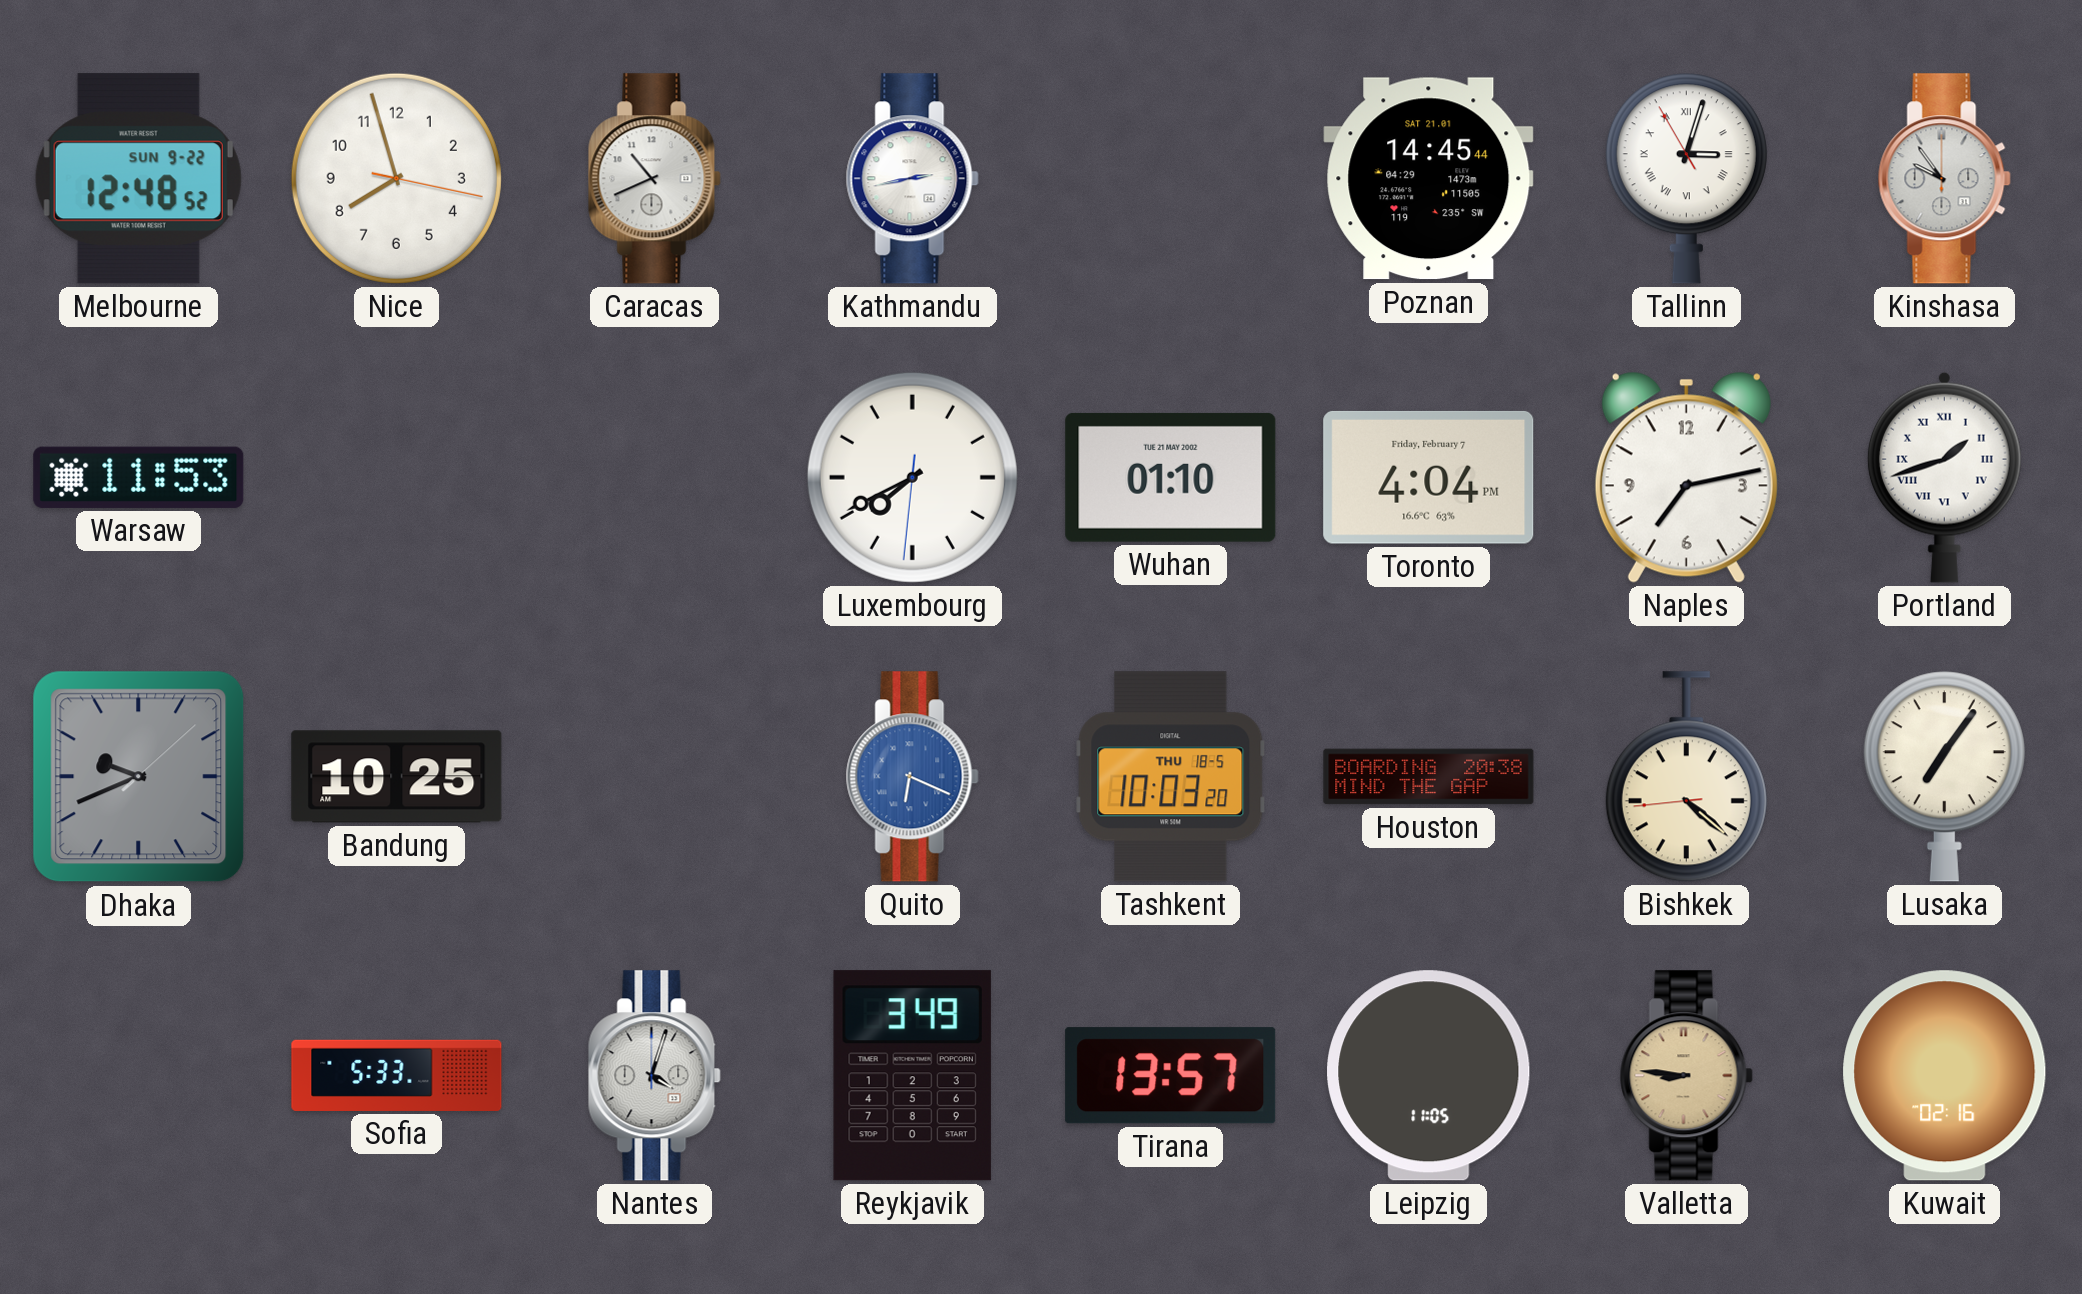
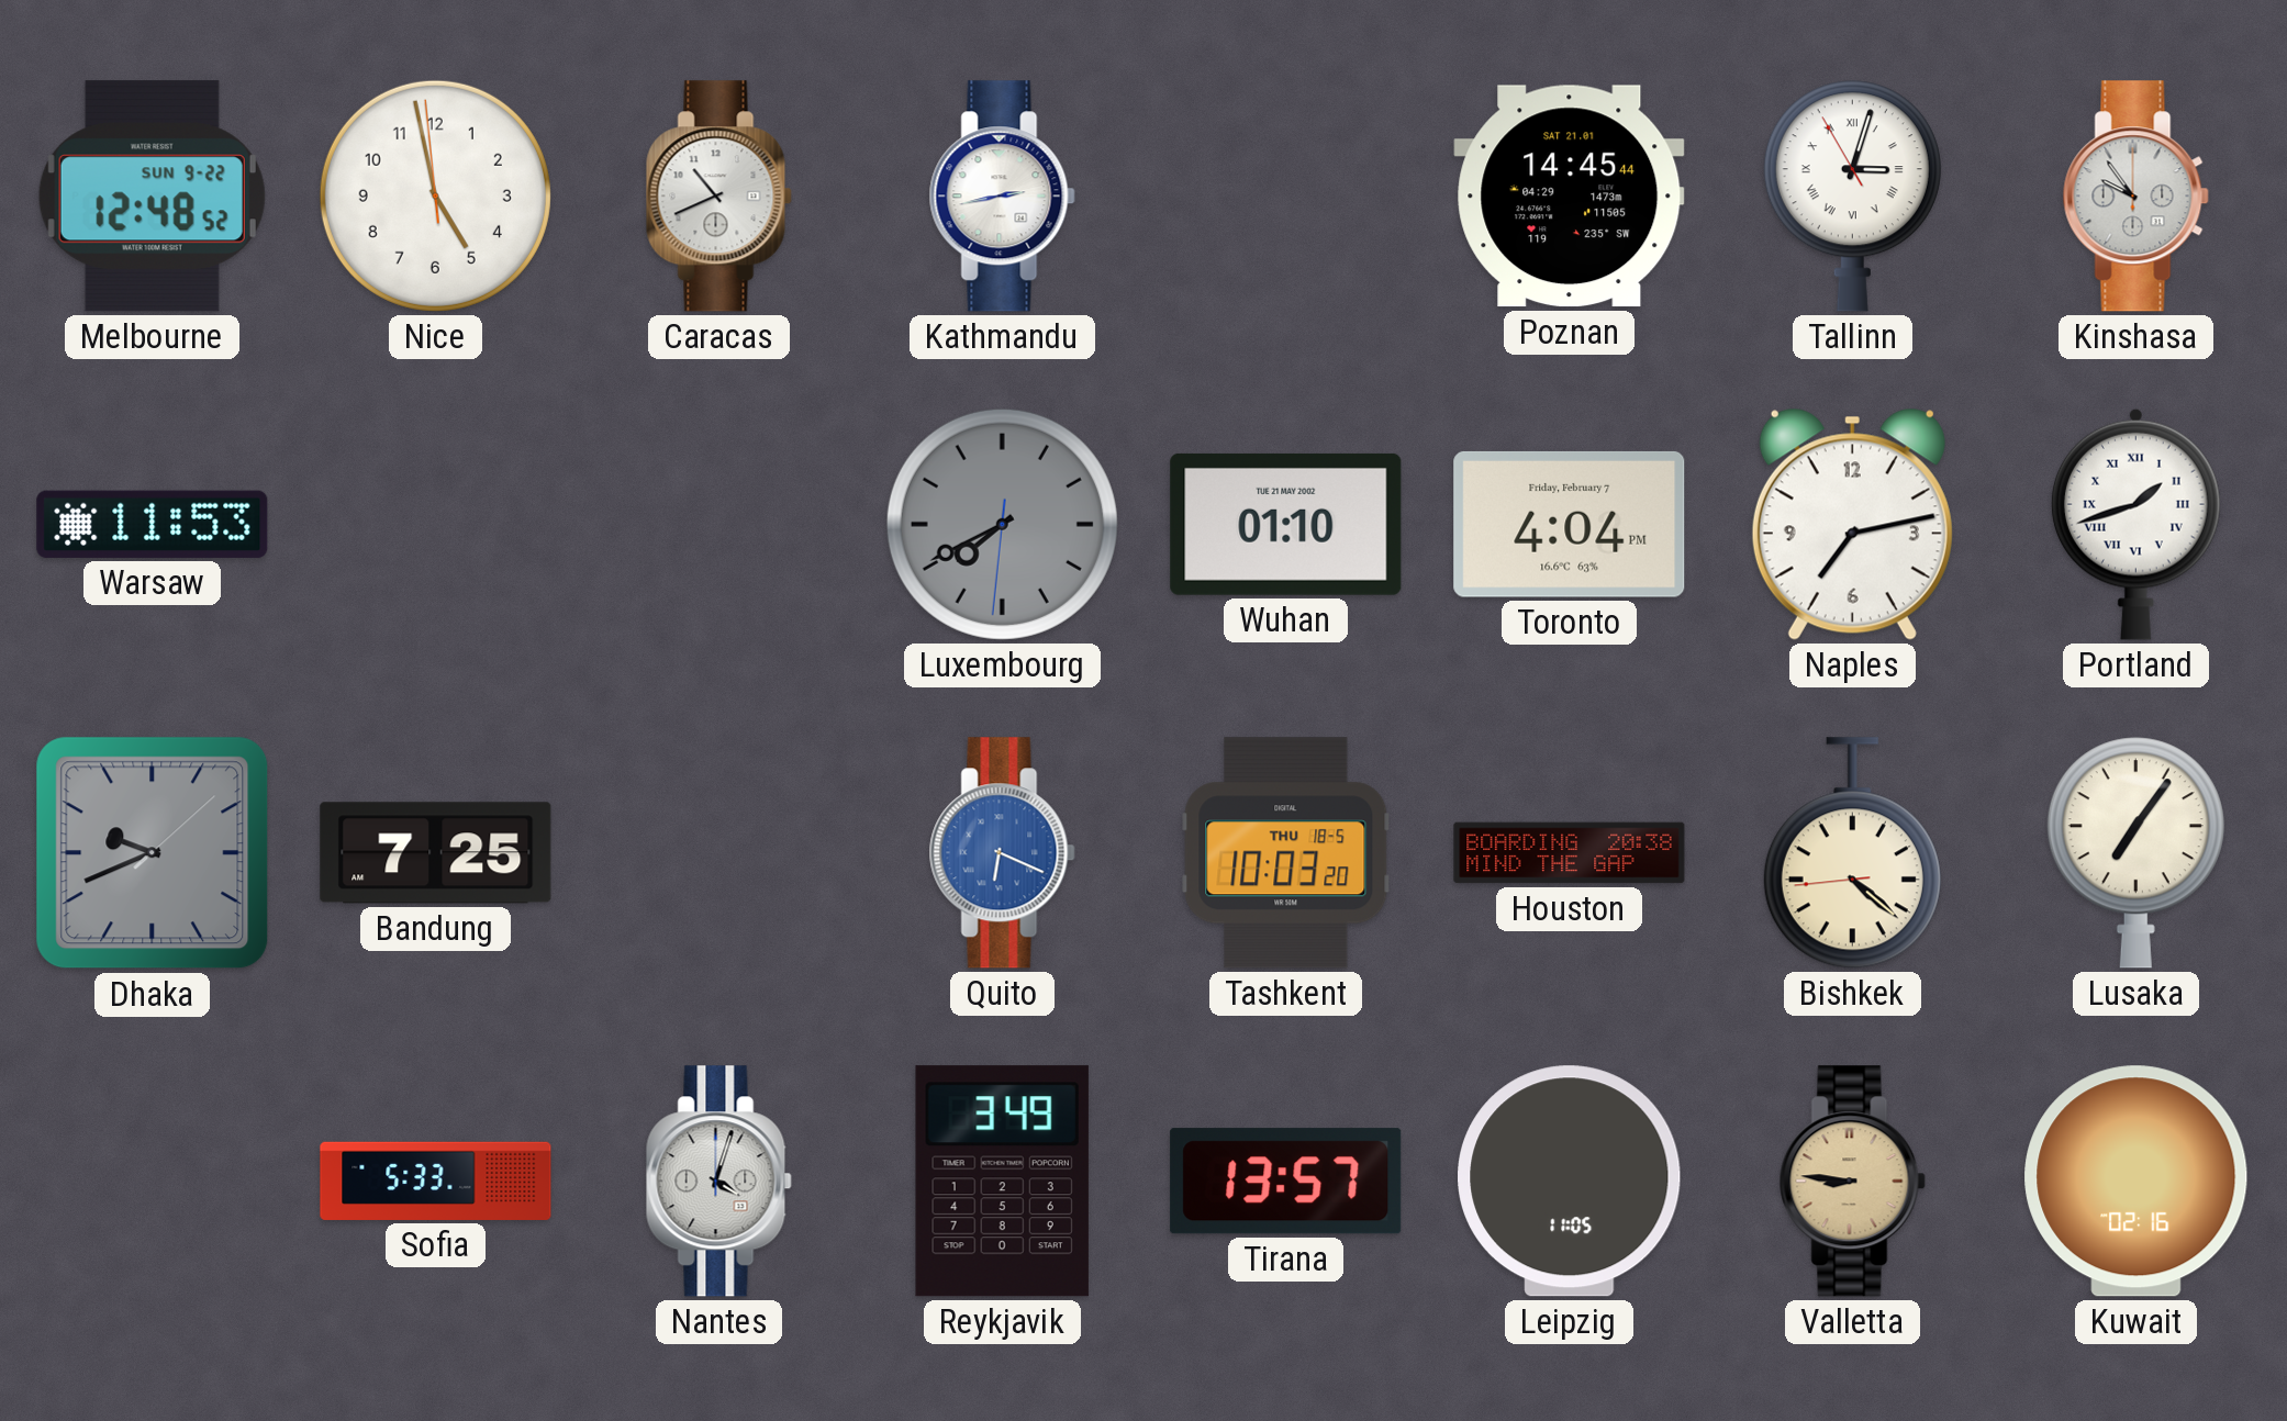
Nice: 7:57 -> 4:57
Luxembourg dial: white -> grey
Bandung: 10:25 -> 7:25
